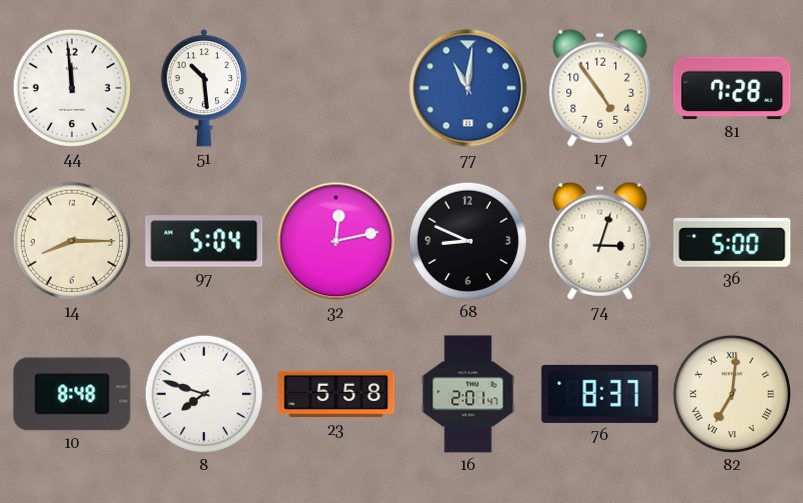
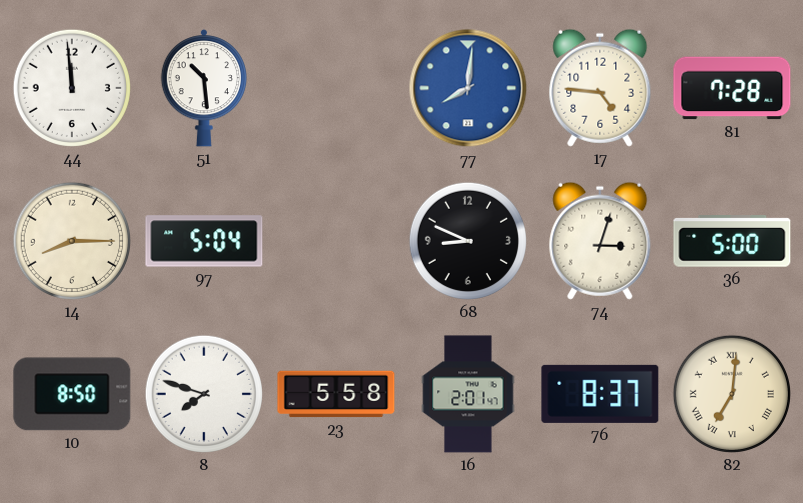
77: 11:01 -> 8:01
17: 4:54 -> 4:46
32: 12:13 -> none
10: 8:48 -> 8:50
